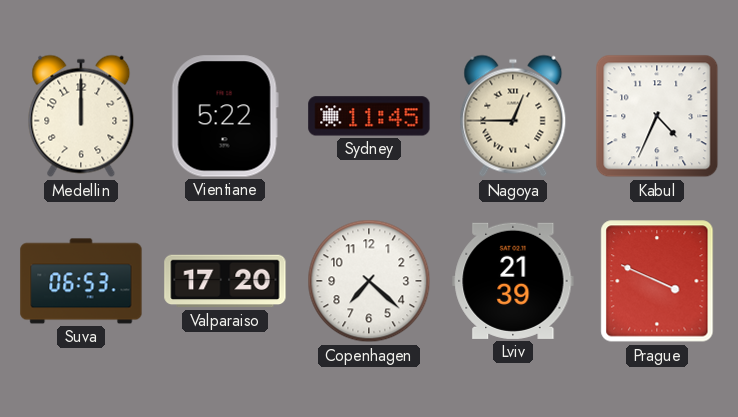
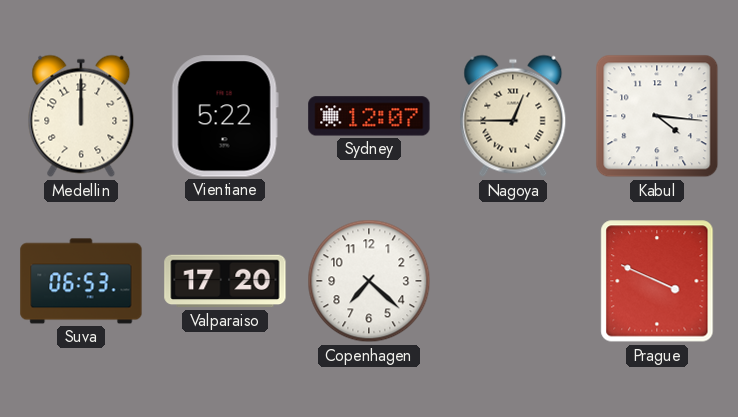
Sydney: 11:45 -> 12:07
Kabul: 4:34 -> 4:16
Lviv: 21:39 -> none
